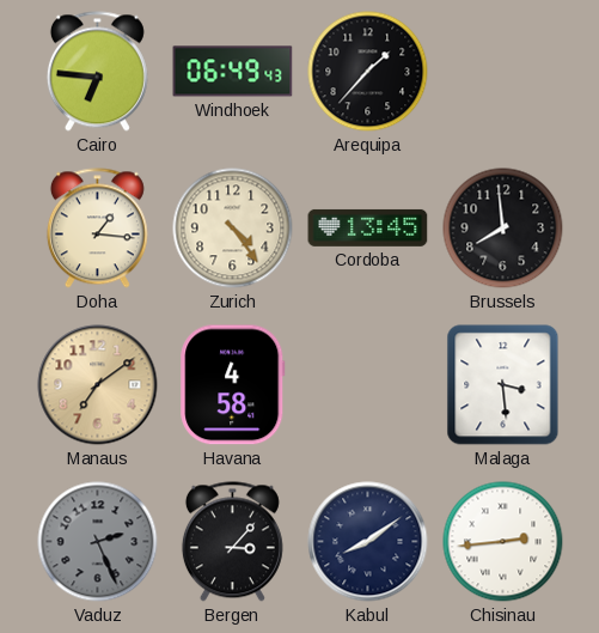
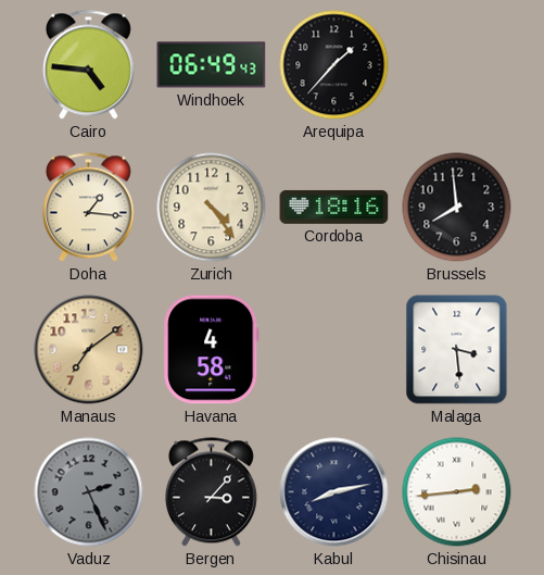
Cairo: 6:46 -> 4:46
Cordoba: 13:45 -> 18:16
Kabul: 8:09 -> 8:13
